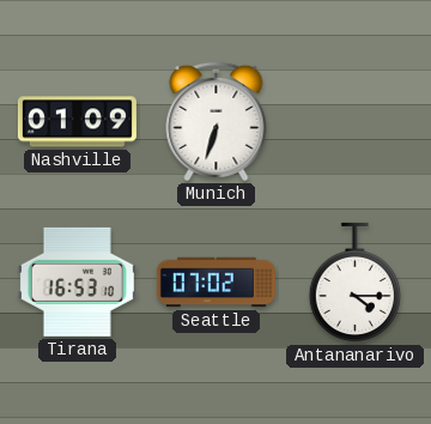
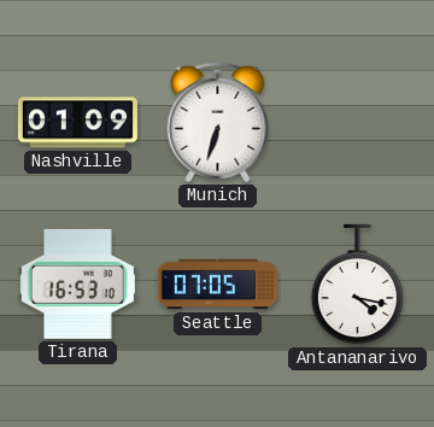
Seattle: 07:02 -> 07:05
Antananarivo: 4:15 -> 4:17
